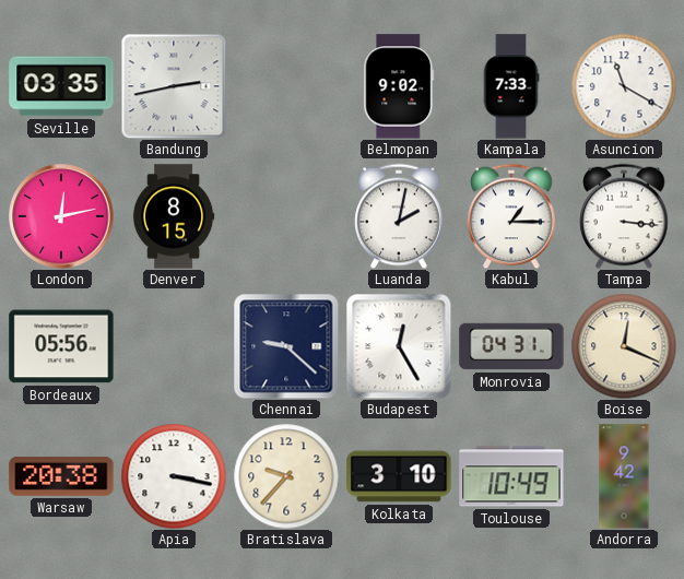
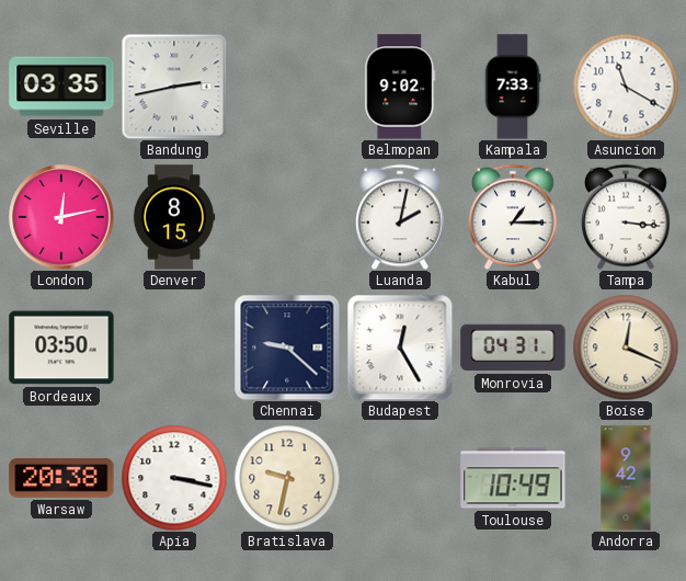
Bordeaux: 05:56 -> 03:50
Bratislava: 9:37 -> 9:32
Kolkata: 3:10 -> none
